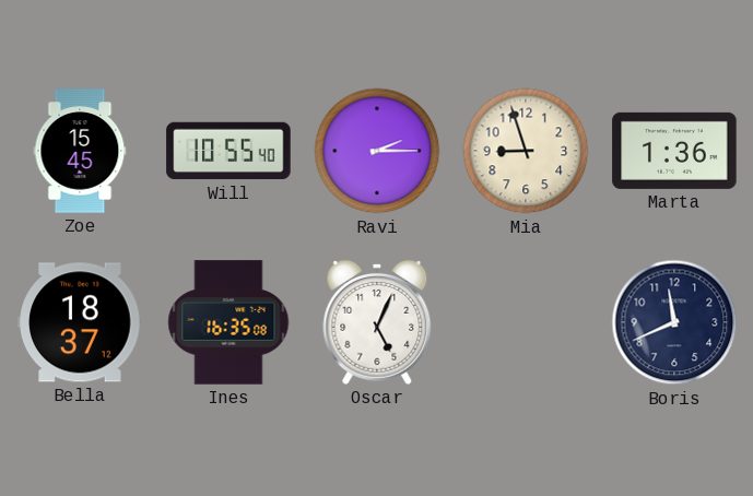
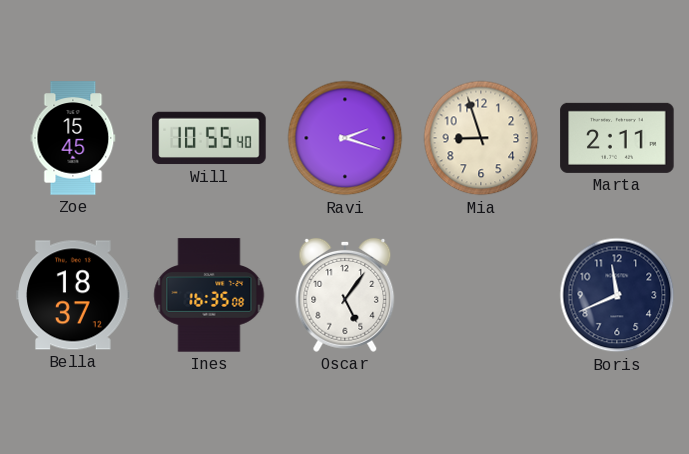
Ravi: 2:15 -> 2:18
Marta: 1:36 -> 2:11
Oscar: 5:04 -> 5:06
